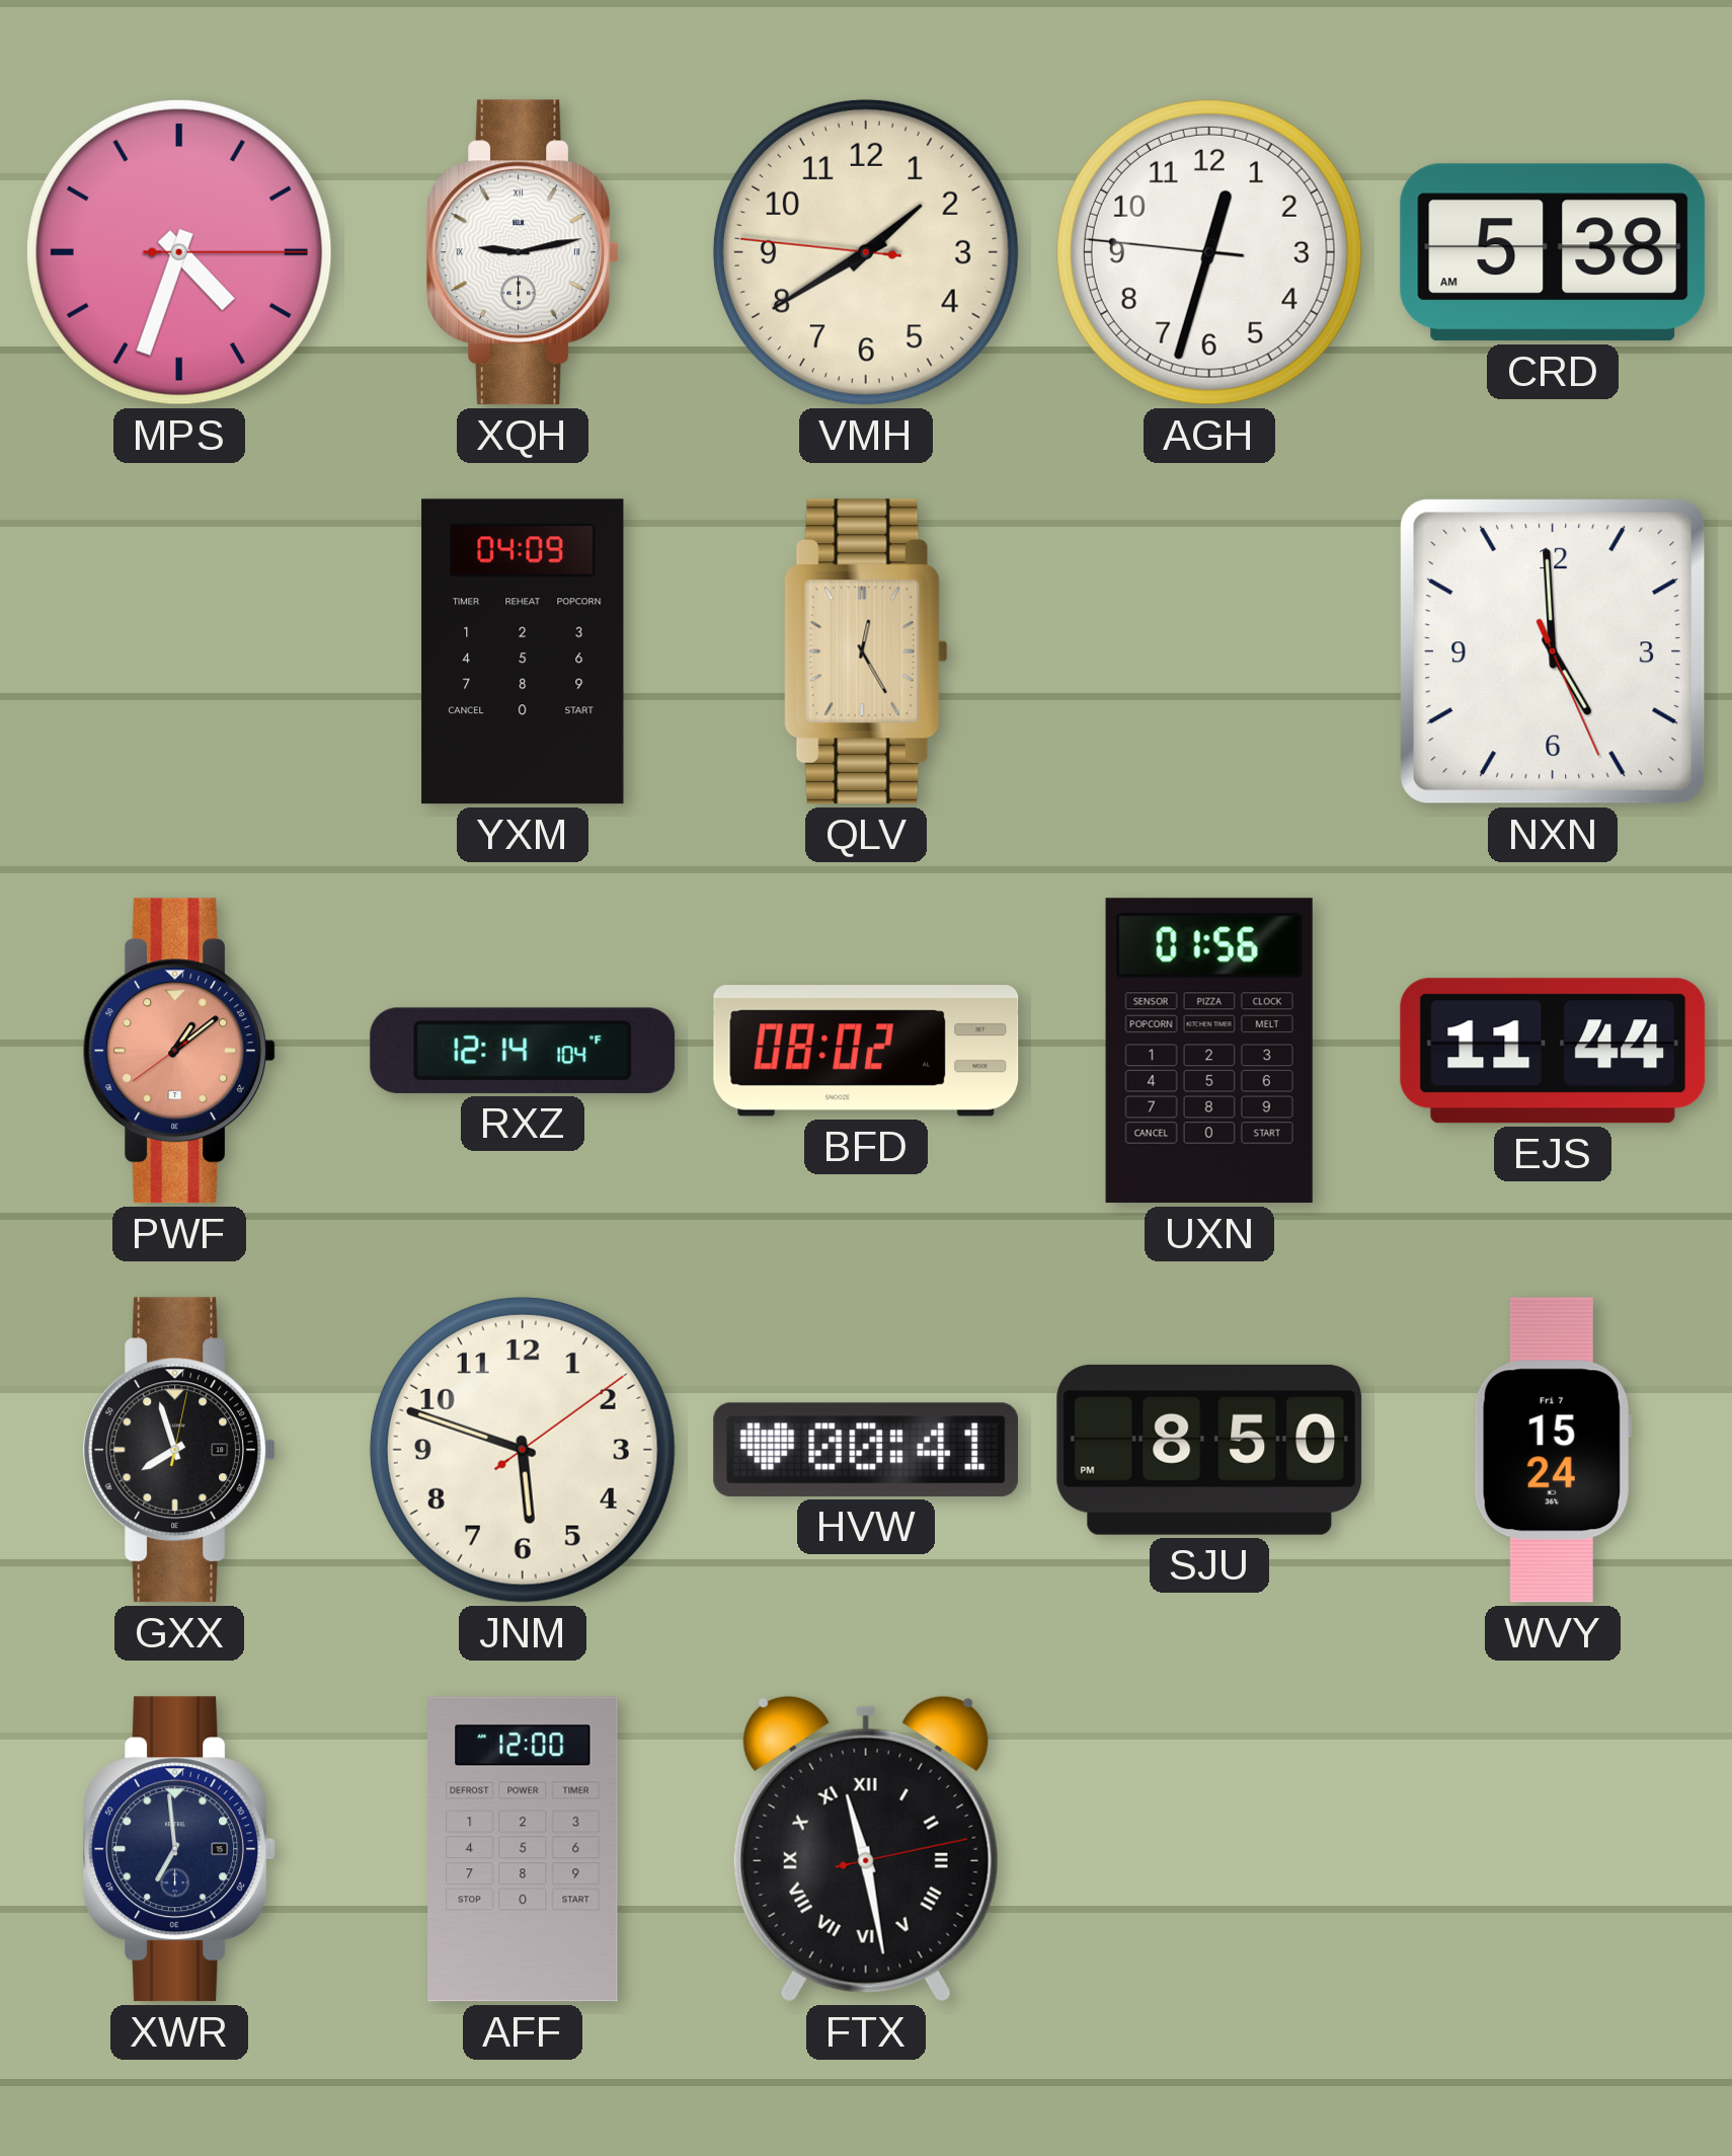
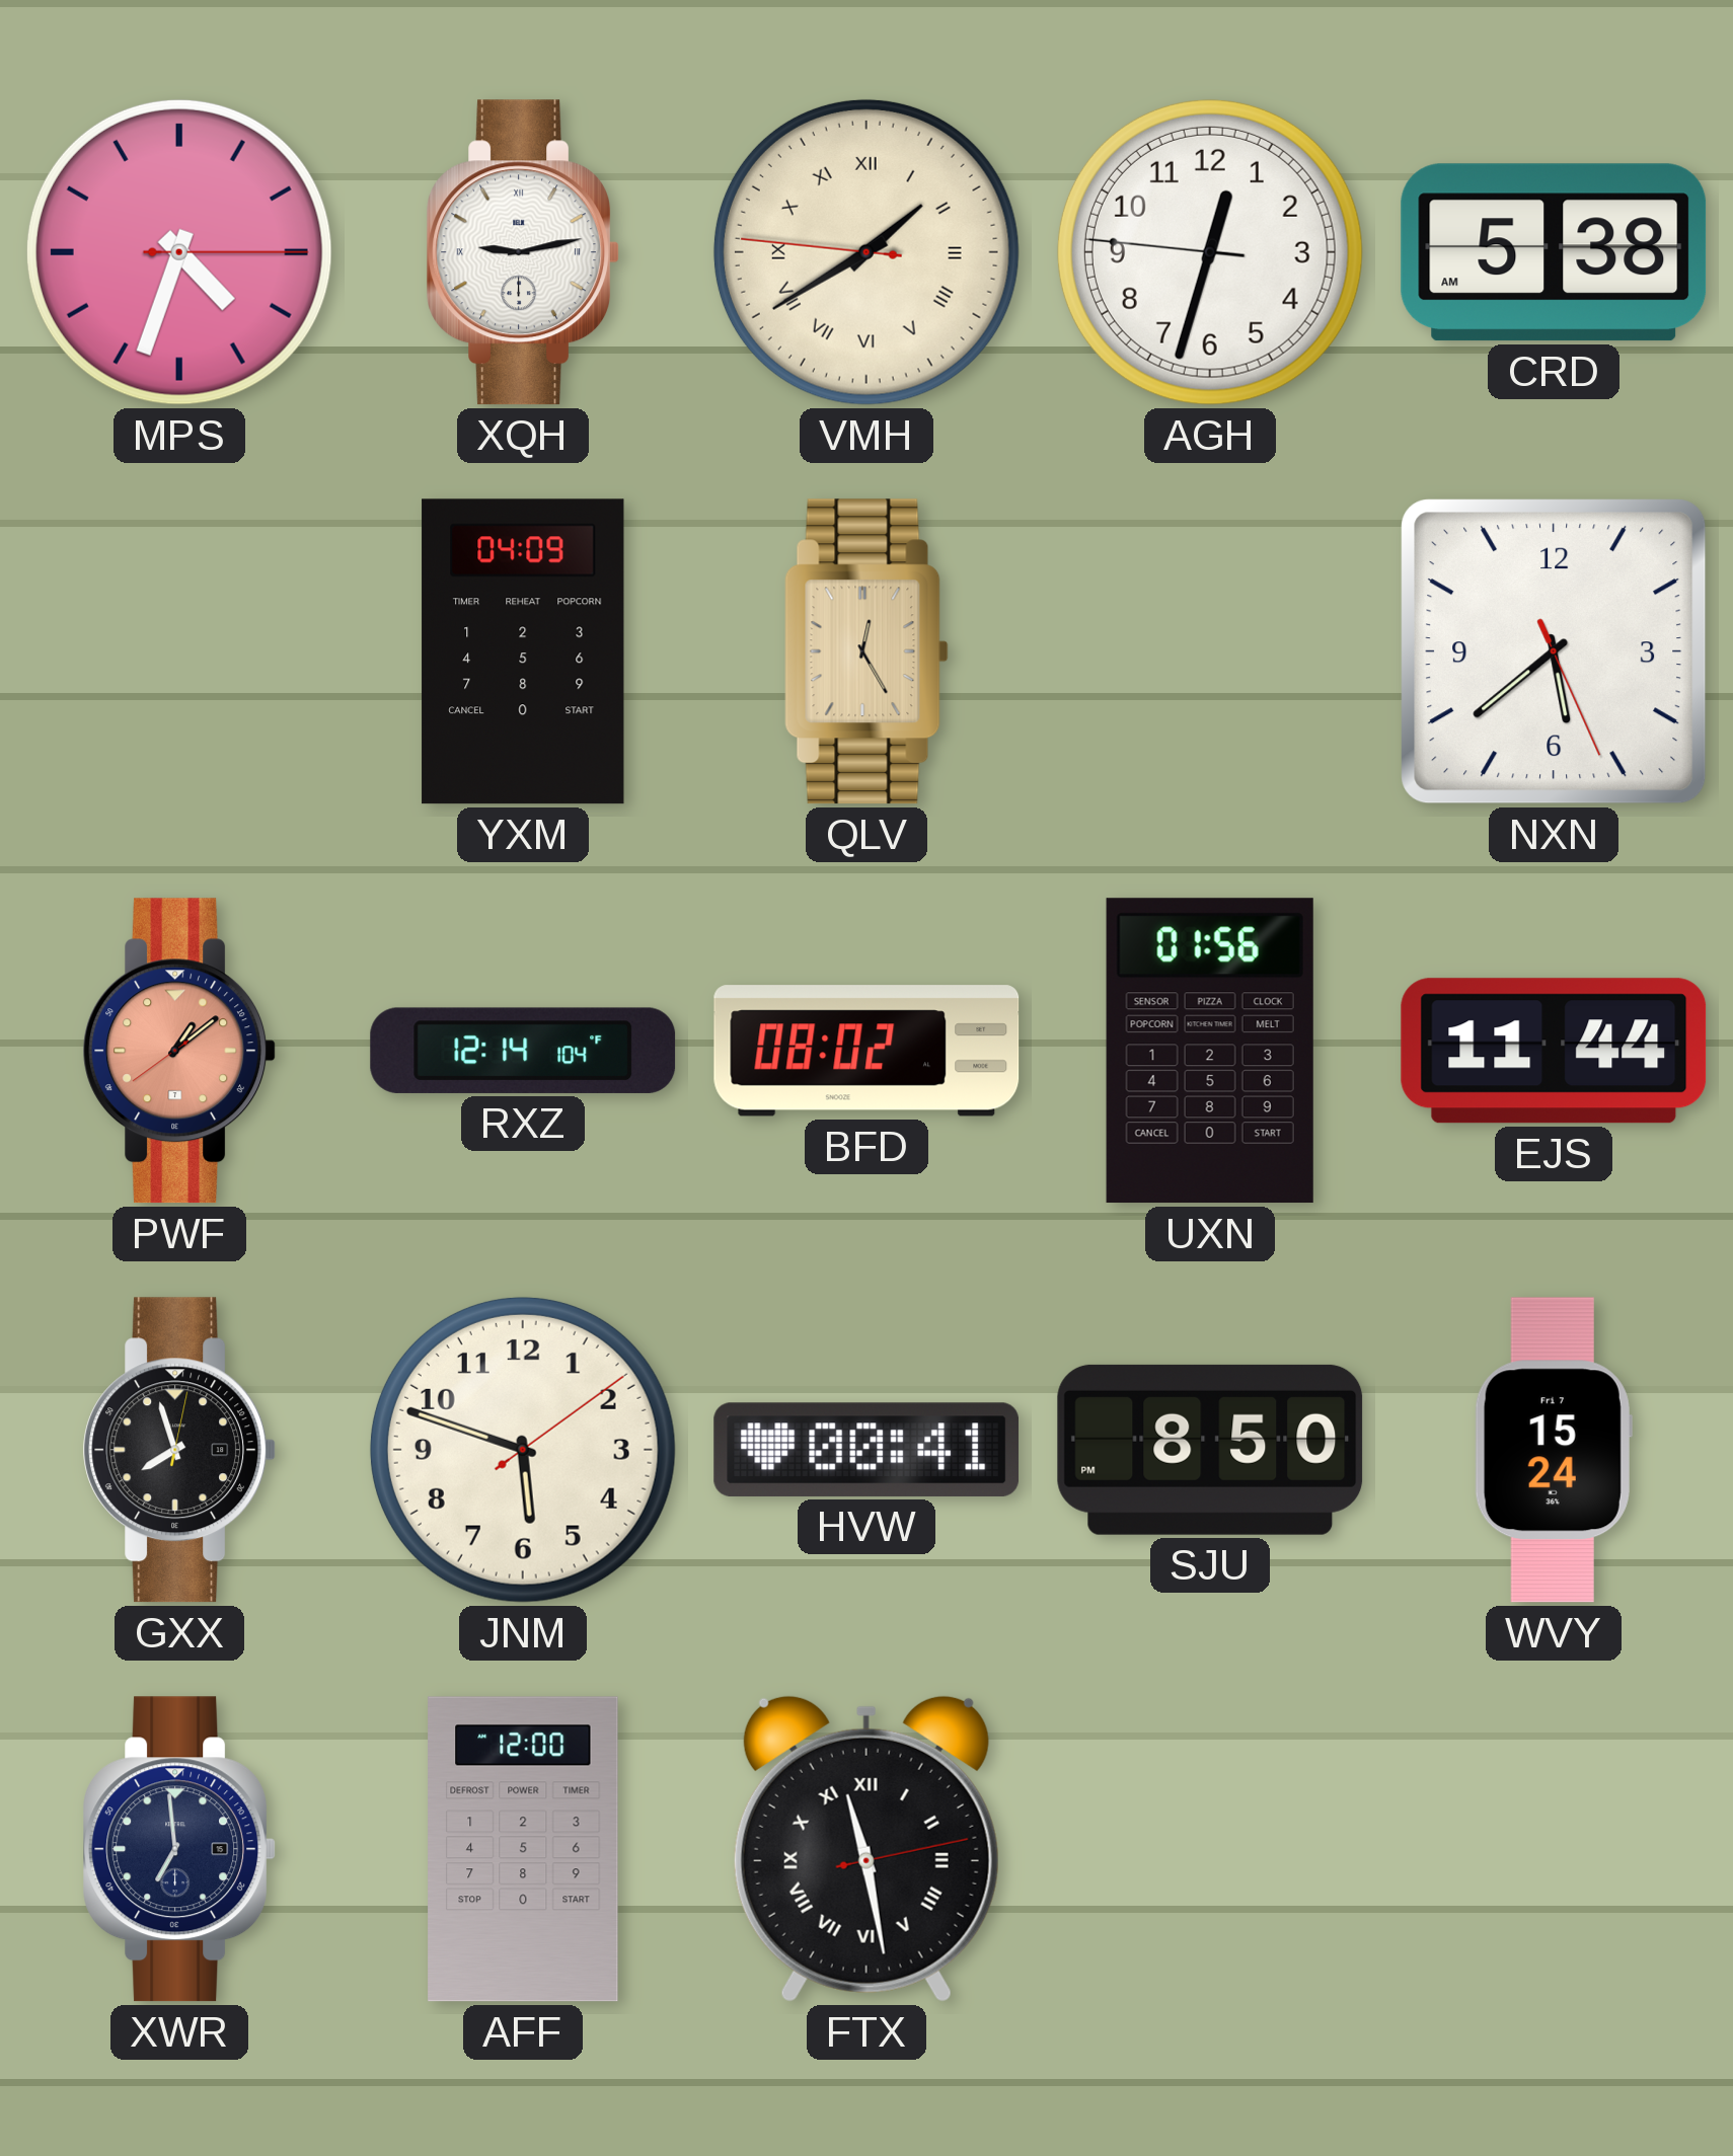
VMH numerals: Arabic -> Roman
NXN: 4:59 -> 5:38
